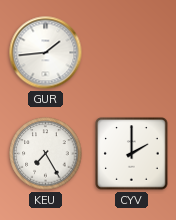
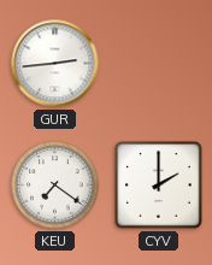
GUR: 1:44 -> 2:44
KEU: 7:25 -> 7:21
